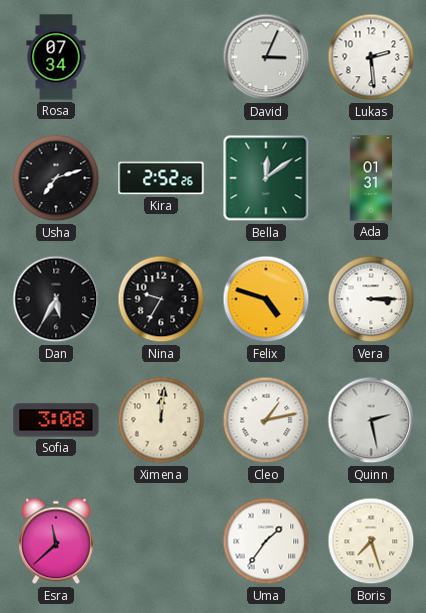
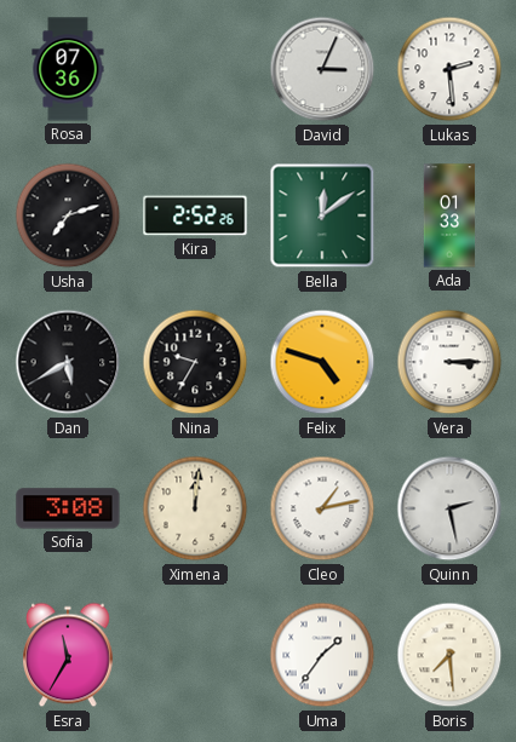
Rosa: 07:34 -> 07:36
Ada: 01:31 -> 01:33
Dan: 5:35 -> 5:40
Esra: 11:38 -> 11:35
Boris: 7:27 -> 7:29
